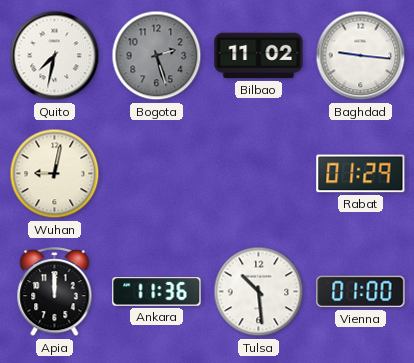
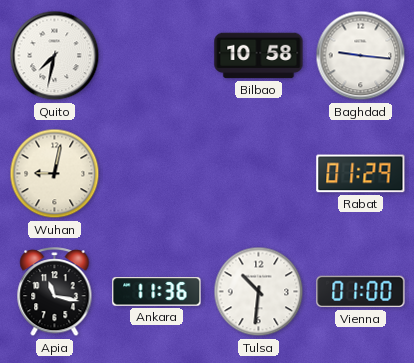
Bogota: 2:27 -> none
Bilbao: 11:02 -> 10:58
Apia: 12:00 -> 11:17
Tulsa: 10:29 -> 10:31
